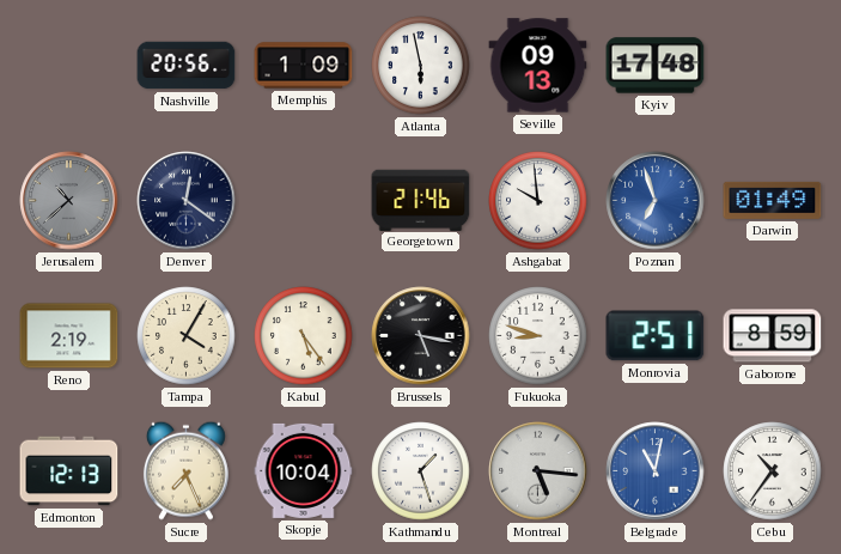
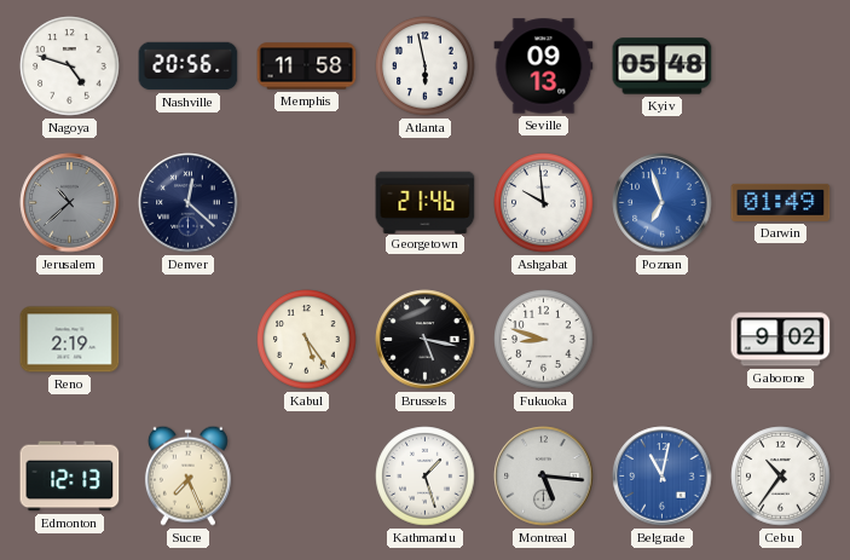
Nagoya: none -> 4:48
Memphis: 1:09 -> 11:58
Kyiv: 17:48 -> 05:48
Denver: 12:21 -> 12:22
Tampa: 4:05 -> none
Monrovia: 2:51 -> none
Gaborone: 8:59 -> 9:02
Skopje: 10:04 -> none
